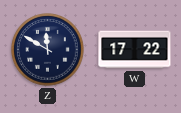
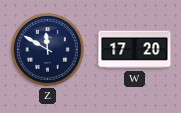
W: 17:22 -> 17:20
